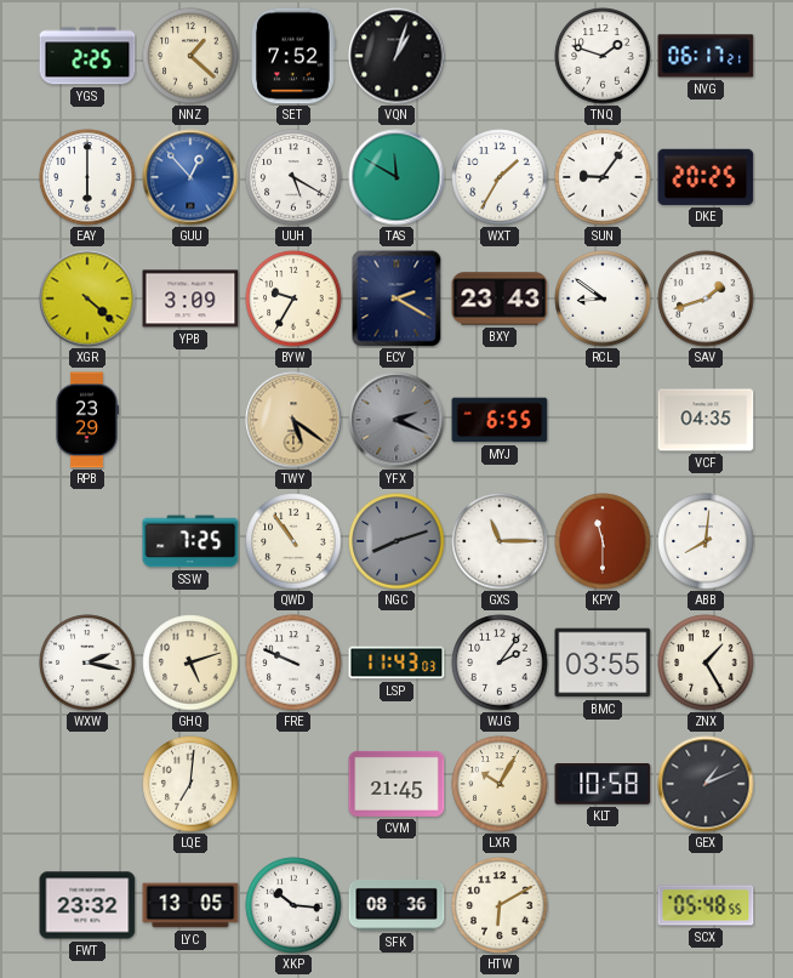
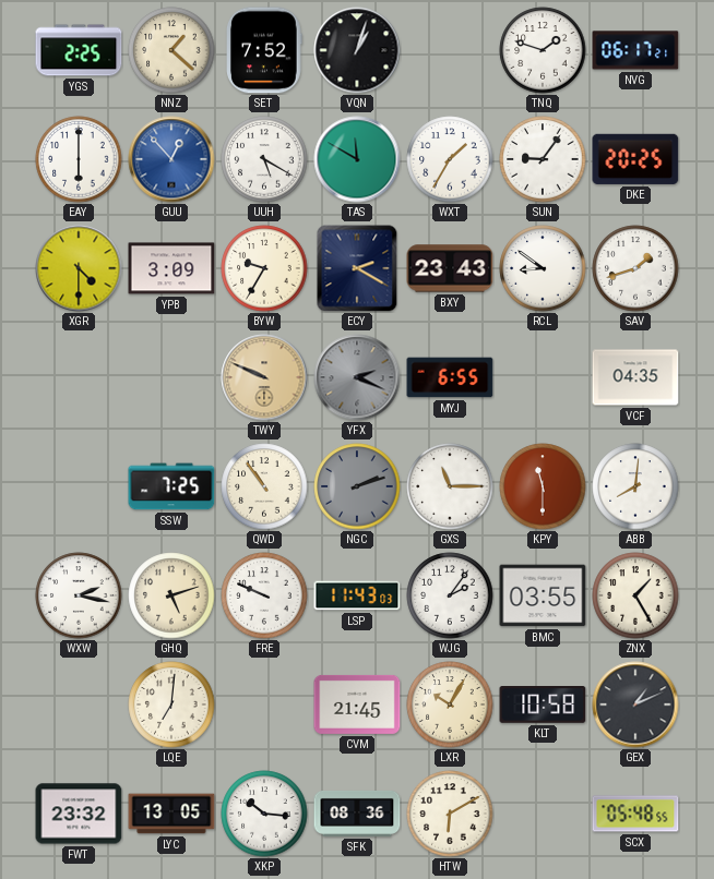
XGR: 4:22 -> 4:30
RPB: 23:29 -> none
TWY: 5:21 -> 9:49
NGC: 8:12 -> 2:12
